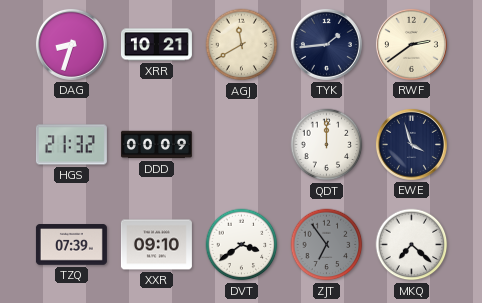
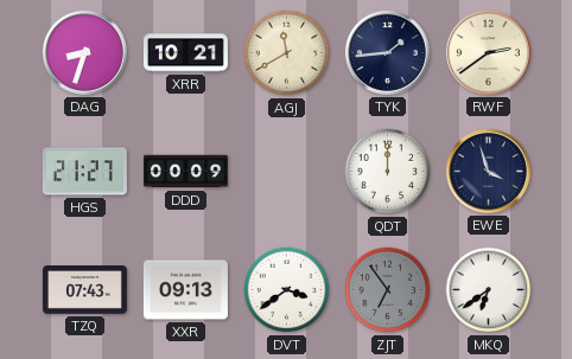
HGS: 21:32 -> 21:27
TZQ: 07:39 -> 07:43
XXR: 09:10 -> 09:13
MKQ: 7:22 -> 6:39
